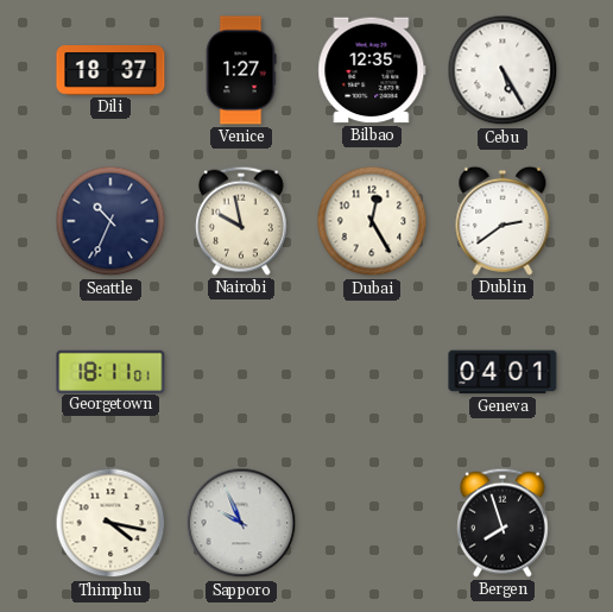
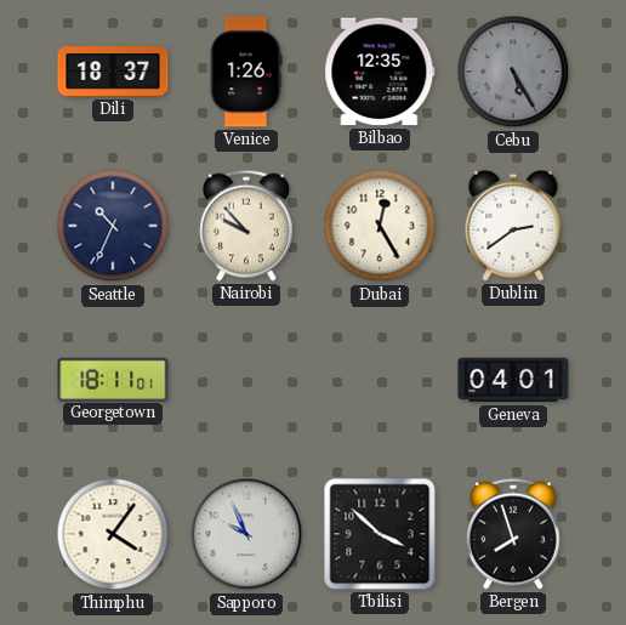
Venice: 1:27 -> 1:26
Cebu dial: white -> grey
Nairobi: 9:58 -> 9:53
Thimphu: 4:17 -> 4:06
Tbilisi: none -> 3:52
